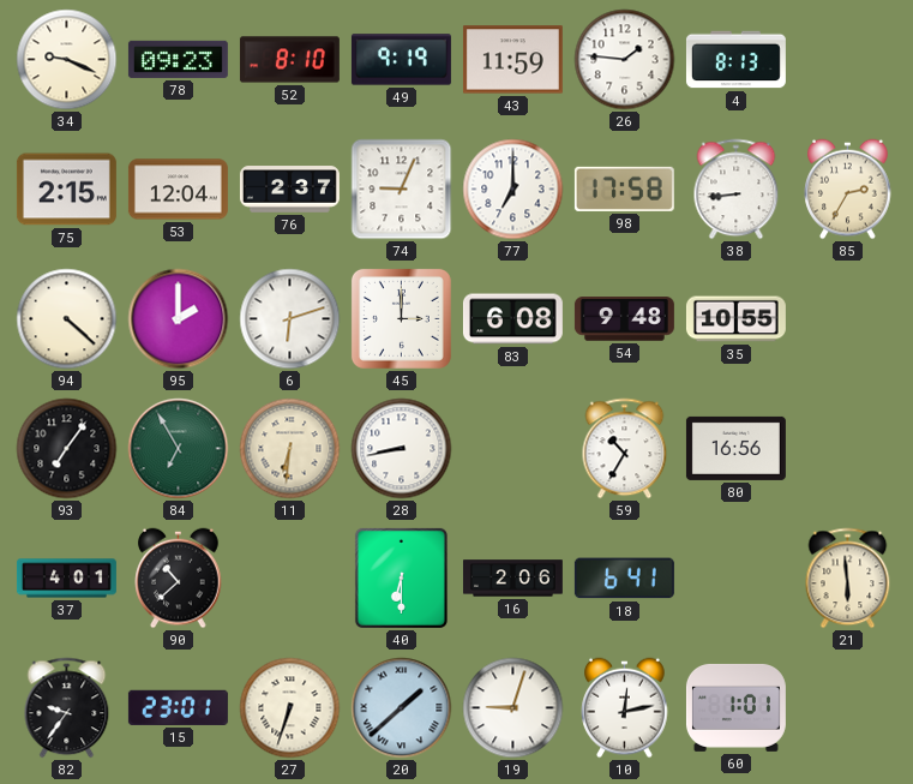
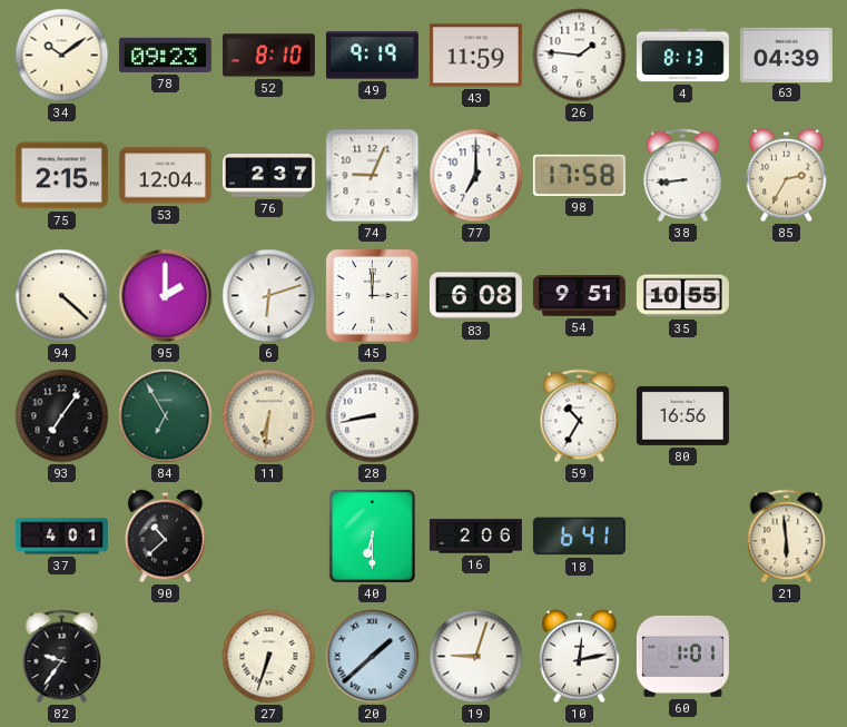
34: 9:19 -> 10:09
63: none -> 04:39
54: 9:48 -> 9:51
15: 23:01 -> none
